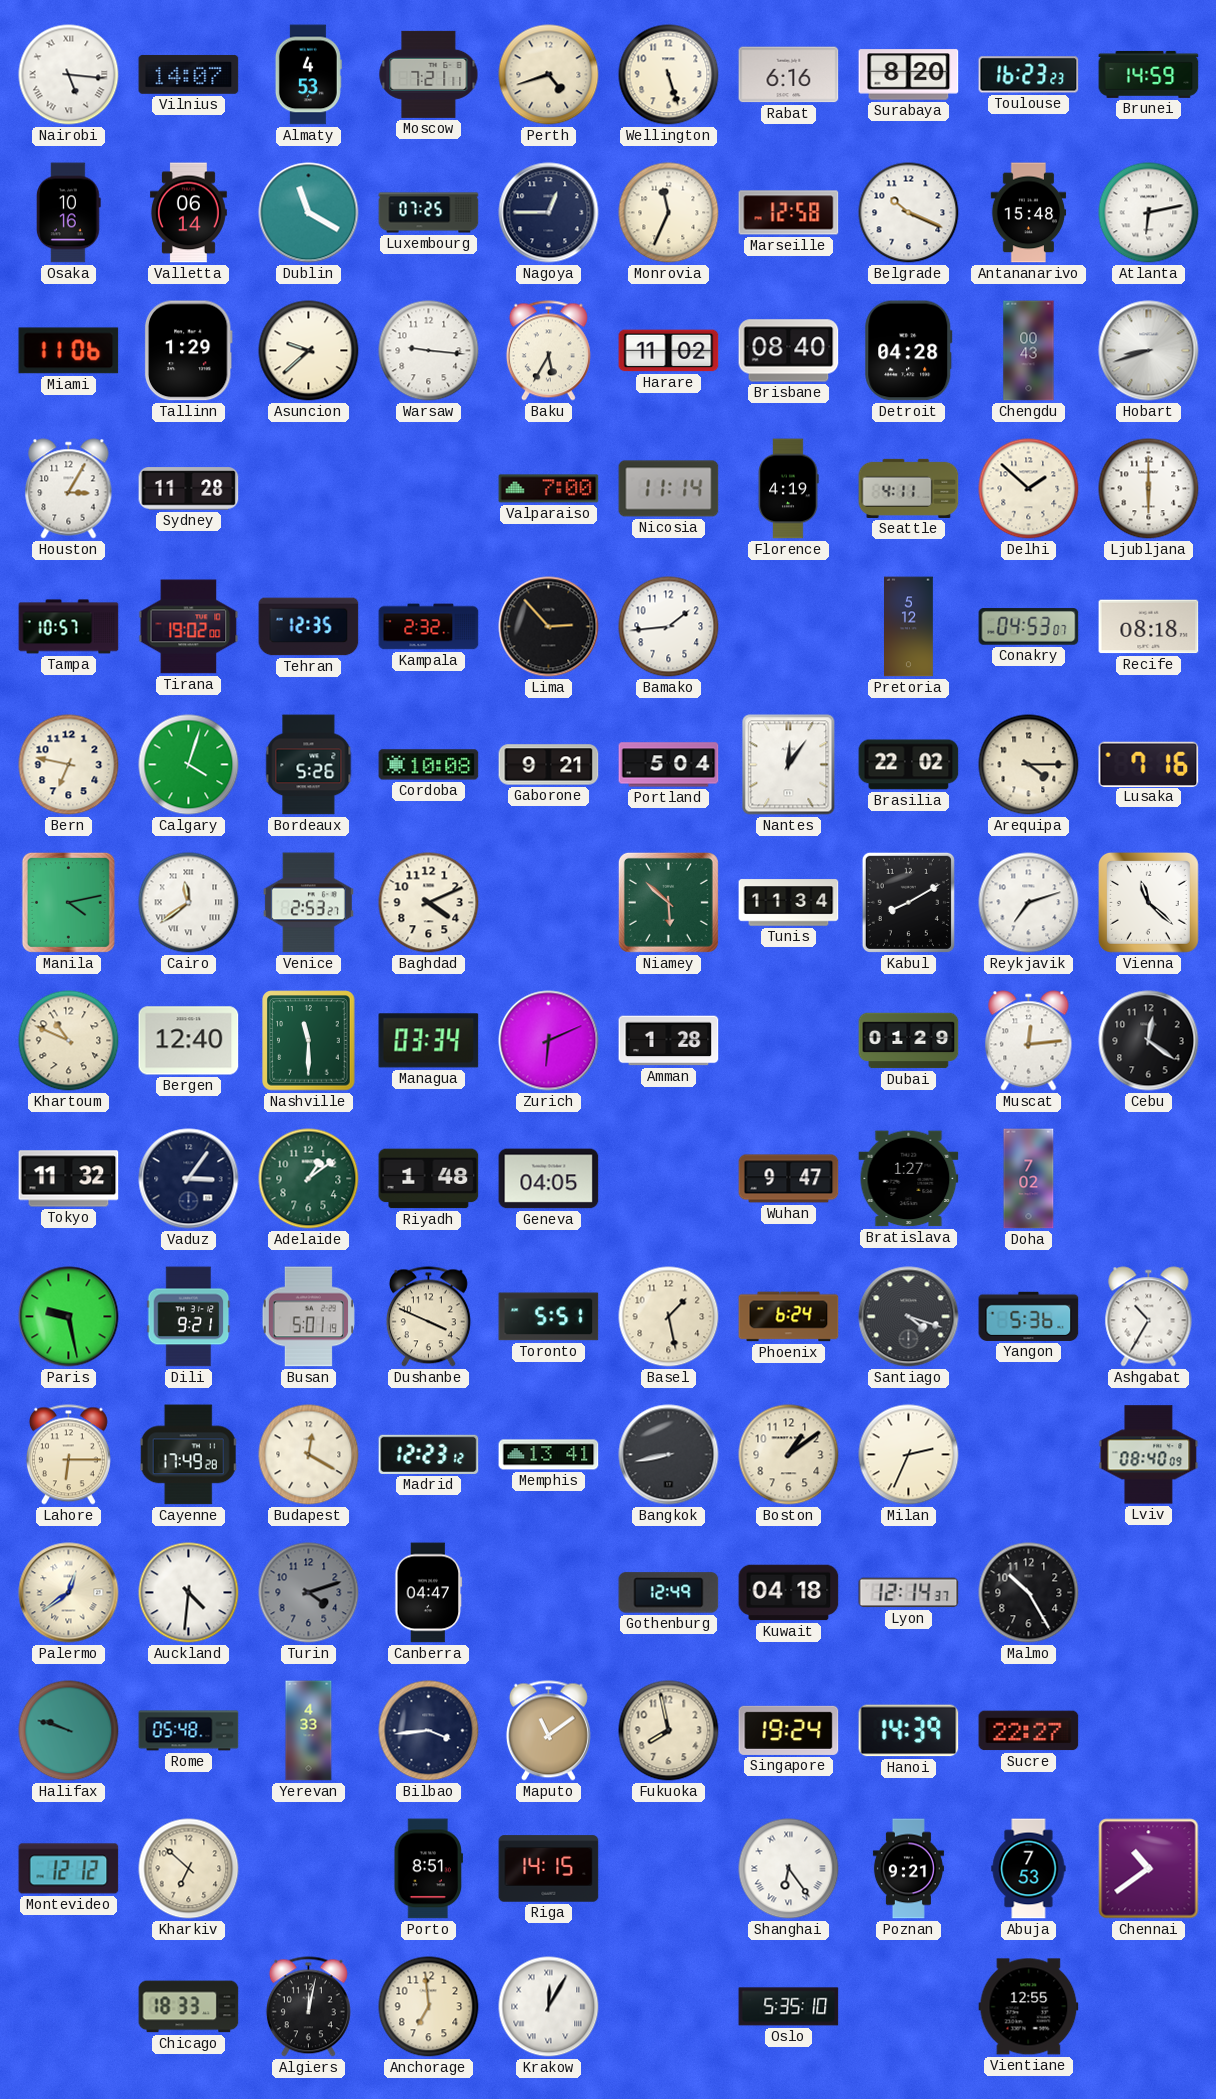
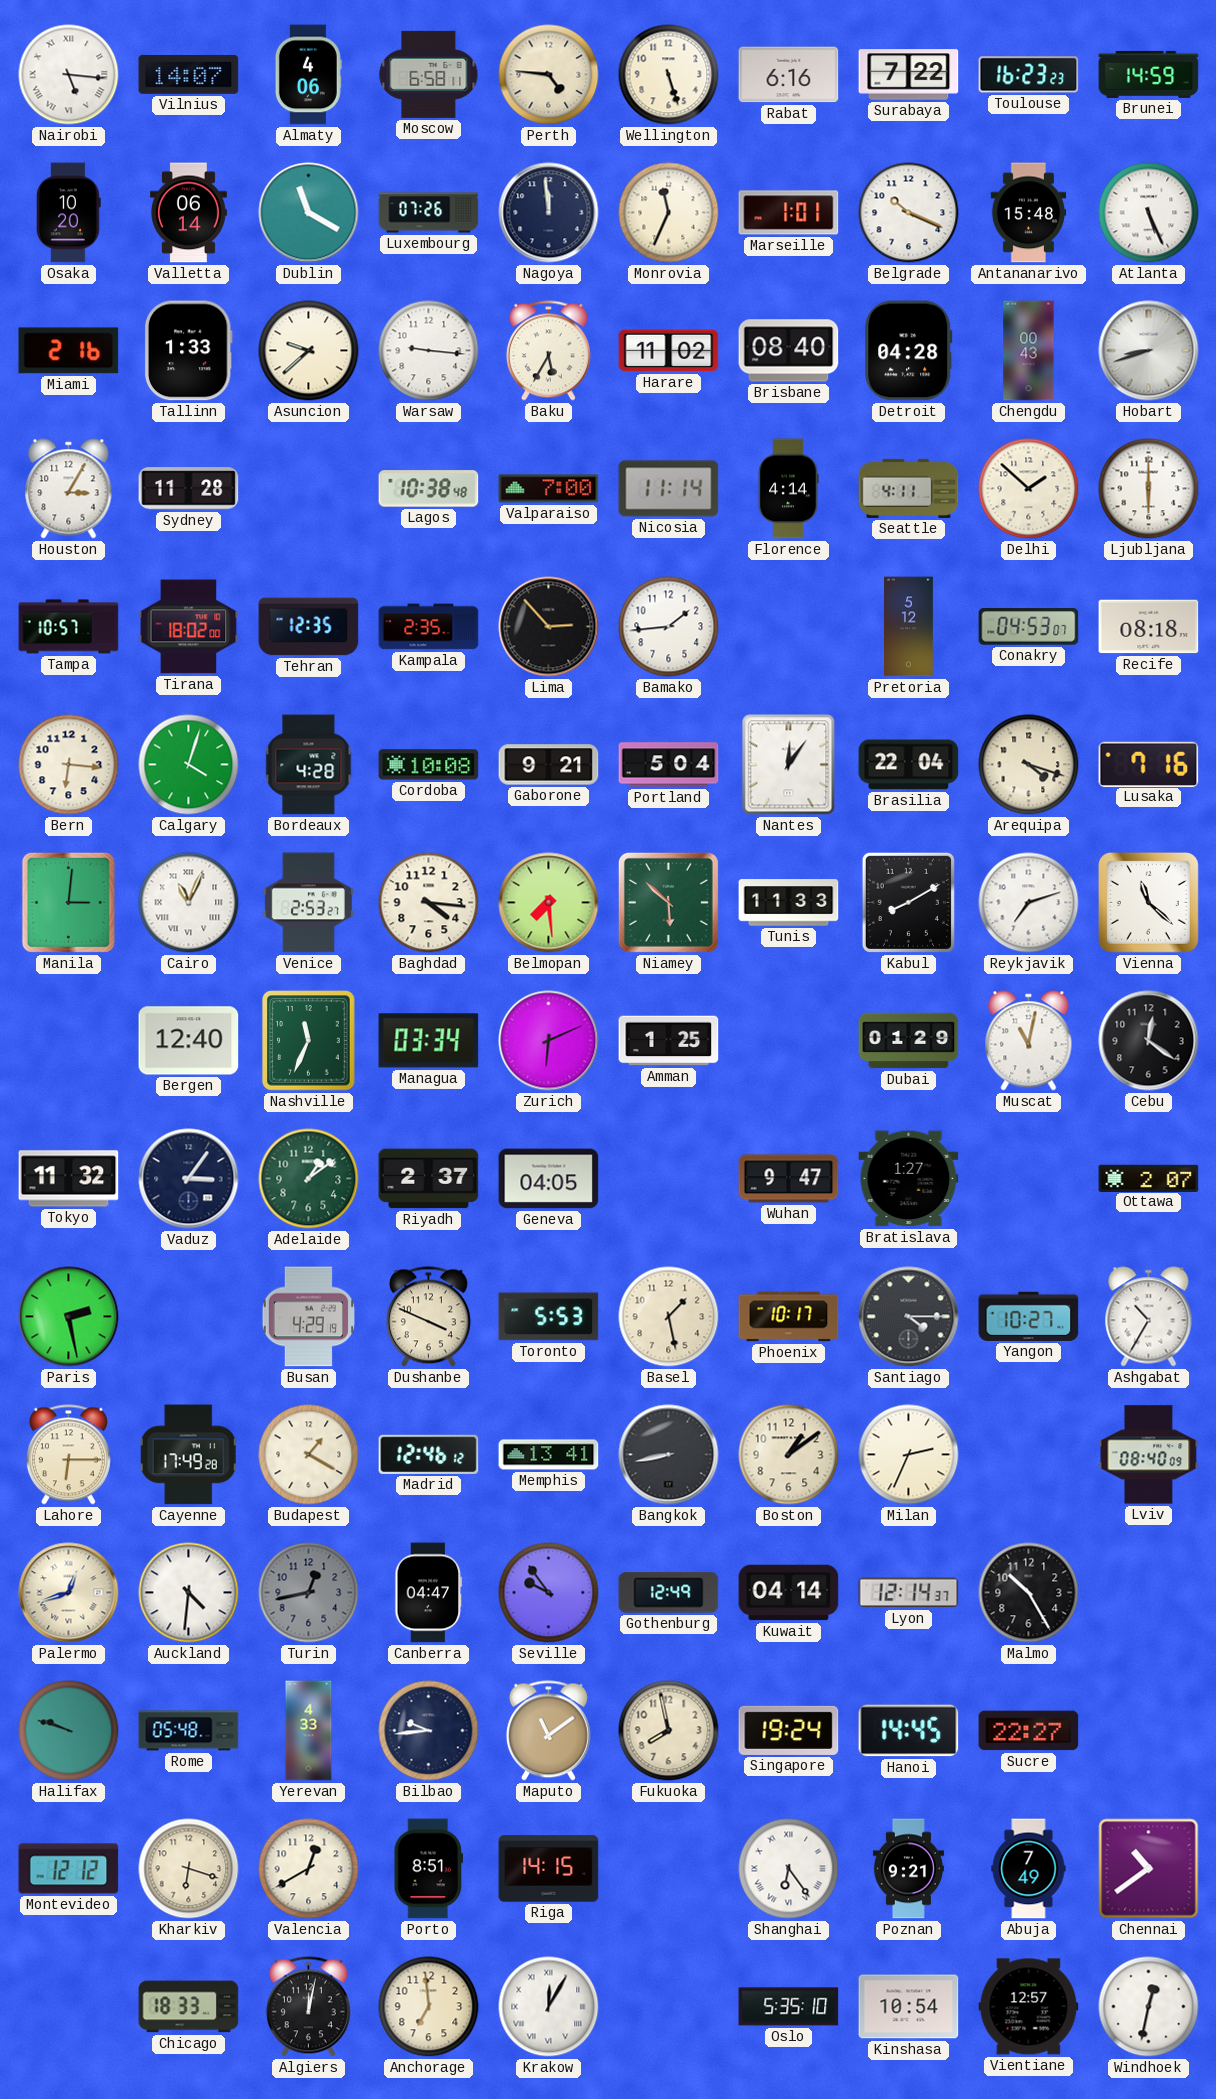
Almaty: 4:53 -> 4:06
Moscow: 7:21 -> 6:58
Perth: 4:42 -> 4:46
Surabaya: 8:20 -> 7:22
Osaka: 10:16 -> 10:20
Luxembourg: 07:25 -> 07:26
Nagoya: 12:45 -> 11:59
Marseille: 12:58 -> 1:01
Atlanta: 6:13 -> 5:26
Miami: 11:06 -> 2:16
Tallinn: 1:29 -> 1:33
Lagos: none -> 10:38
Florence: 4:19 -> 4:14
Tirana: 19:02 -> 18:02
Kampala: 2:32 -> 2:35
Bern: 6:47 -> 6:16
Bordeaux: 5:26 -> 4:28
Brasilia: 22:02 -> 22:04
Arequipa: 4:15 -> 4:18
Manila: 4:13 -> 3:01
Cairo: 11:39 -> 11:04
Baghdad: 4:11 -> 4:16
Belmopan: none -> 7:29
Tunis: 11:34 -> 11:33
Khartoum: 10:49 -> none
Nashville: 11:30 -> 11:34
Amman: 1:28 -> 1:25
Muscat: 12:14 -> 11:02
Riyadh: 1:48 -> 2:37
Doha: 7:02 -> none
Ottawa: none -> 2:07
Paris: 9:28 -> 2:28
Dili: 9:21 -> none
Busan: 5:01 -> 4:29
Toronto: 5:51 -> 5:53
Phoenix: 6:24 -> 10:17
Santiago: 4:18 -> 4:15
Yangon: 5:36 -> 10:27
Budapest: 12:20 -> 1:20
Madrid: 12:23 -> 12:46
Palermo: 12:39 -> 12:42
Turin: 4:12 -> 12:43
Seville: none -> 9:54
Kuwait: 04:18 -> 04:14
Bilbao: 3:44 -> 9:44
Hanoi: 14:39 -> 14:45
Kharkiv: 6:52 -> 6:18
Valencia: none -> 12:40
Abuja: 7:53 -> 7:49
Kinshasa: none -> 10:54
Vientiane: 12:55 -> 12:57
Windhoek: none -> 12:32
